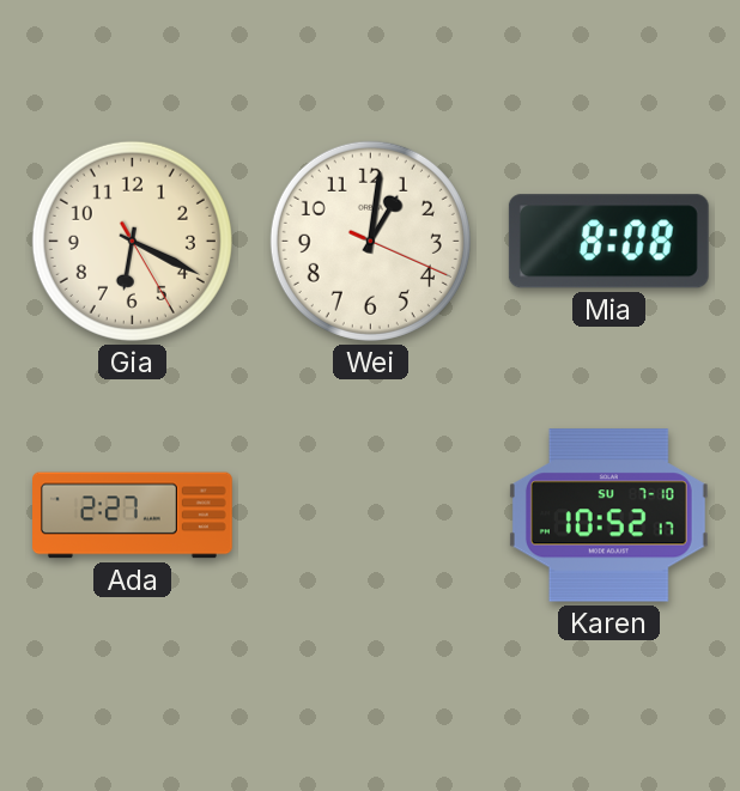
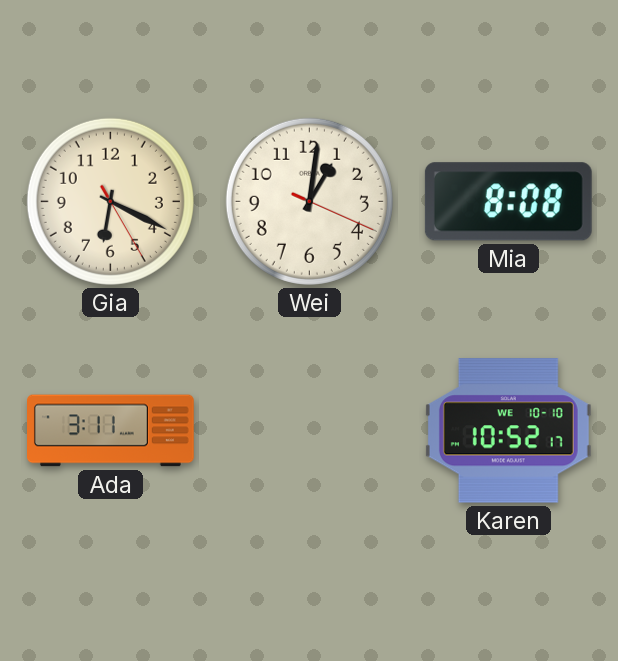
Ada: 2:27 -> 3:11
Karen date: SU 7-10 -> WE 10-10
